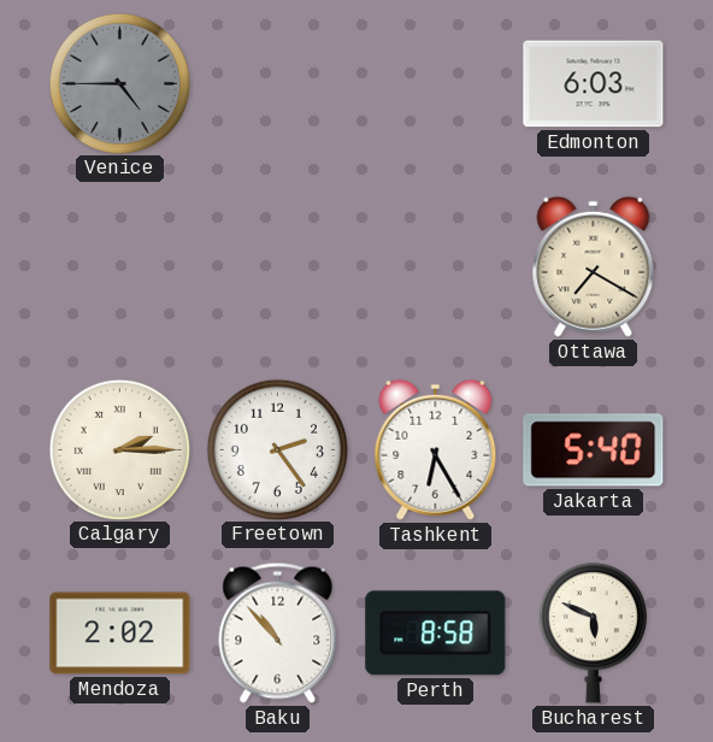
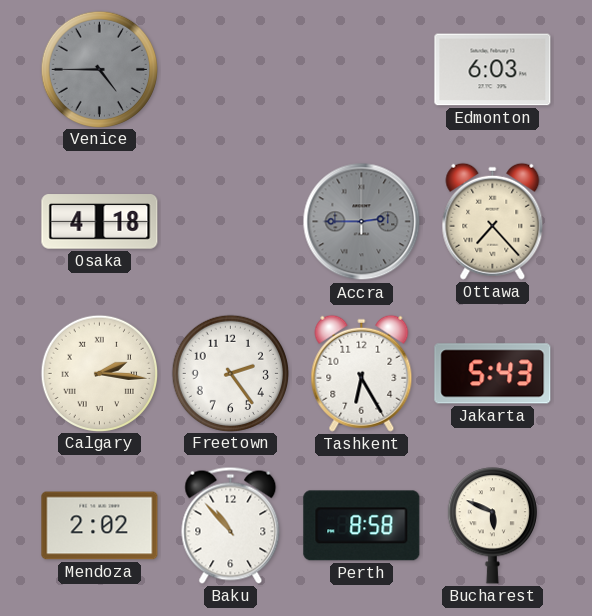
Osaka: none -> 4:18
Accra: none -> 2:45
Ottawa: 7:20 -> 7:23
Calgary: 2:15 -> 2:16
Jakarta: 5:40 -> 5:43
